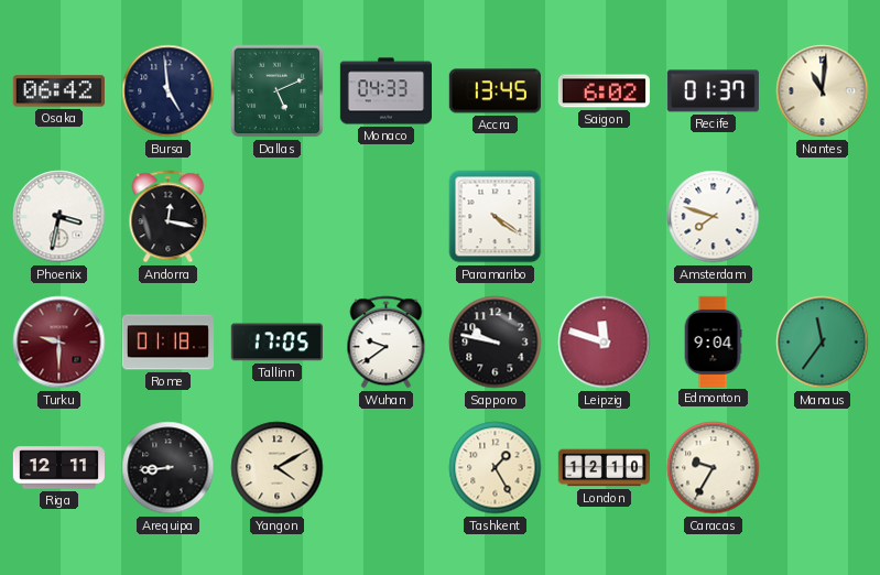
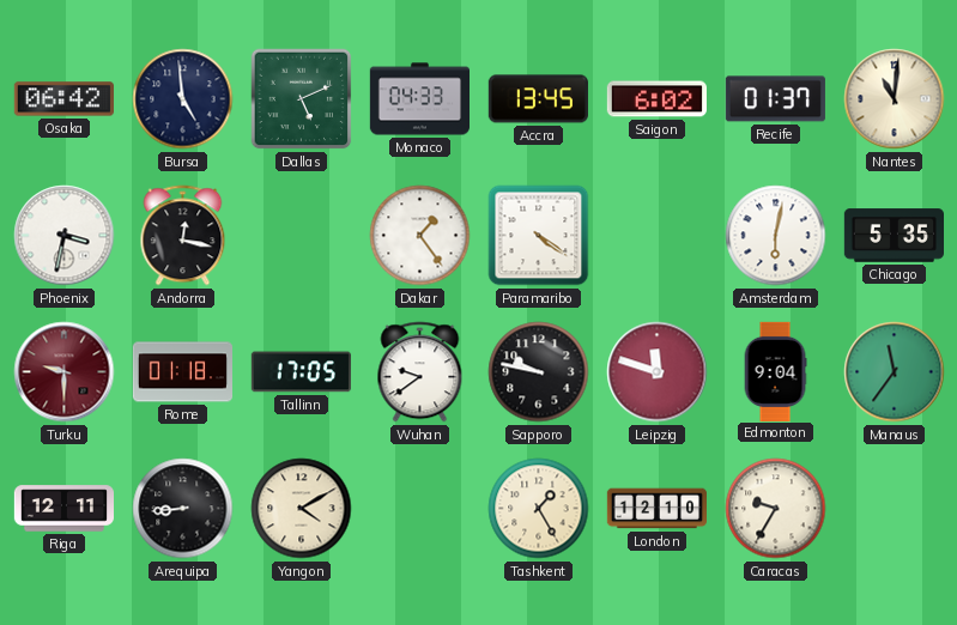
Dakar: none -> 1:24
Amsterdam: 7:48 -> 6:02
Chicago: none -> 5:35
